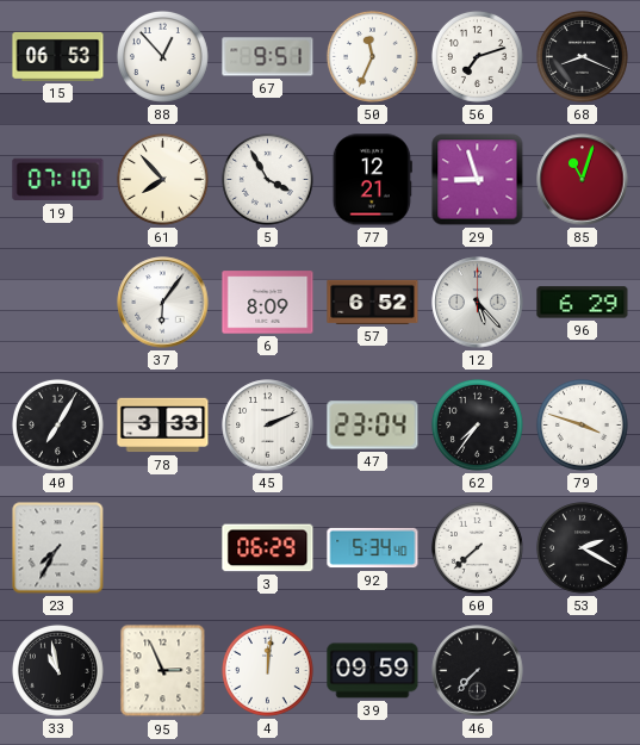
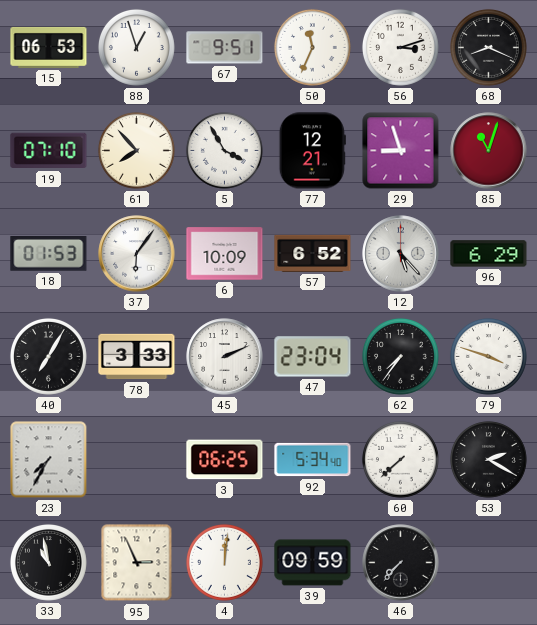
88: 12:53 -> 12:57
56: 7:12 -> 3:12
18: none -> 01:53
6: 8:09 -> 10:09
3: 06:29 -> 06:25
